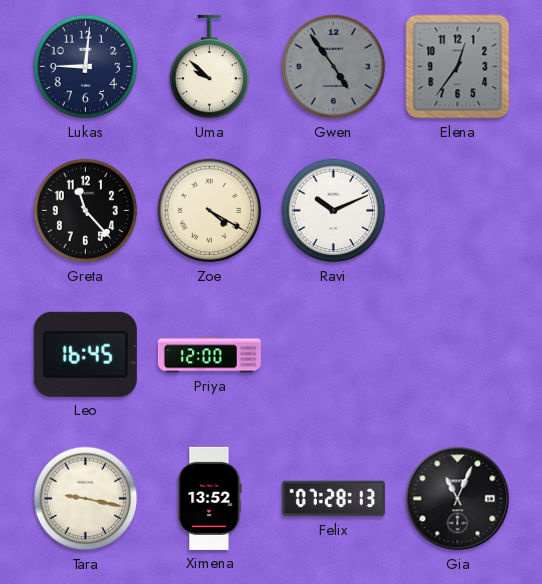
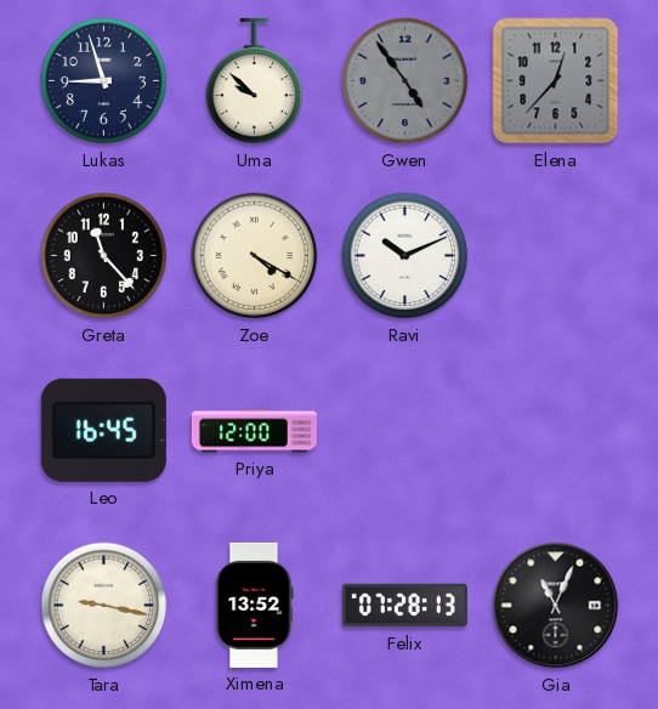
Lukas: 9:01 -> 8:57
Elena: 12:36 -> 12:37
